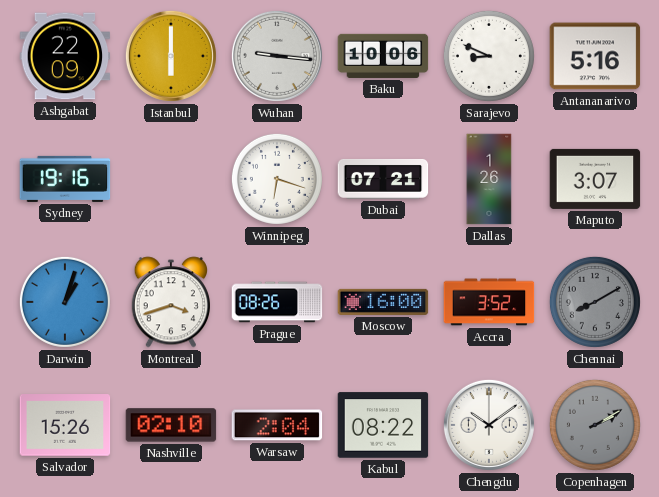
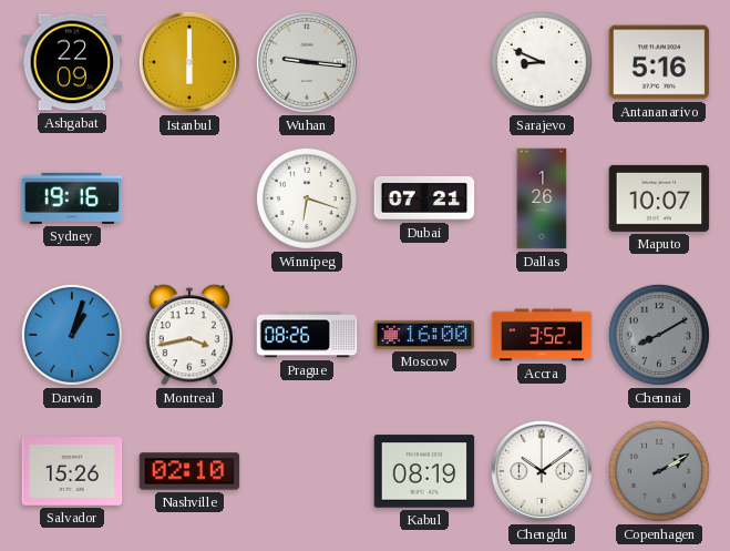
Baku: 10:06 -> none
Maputo: 3:07 -> 10:07
Montreal: 3:42 -> 3:43
Warsaw: 2:04 -> none
Kabul: 08:22 -> 08:19
